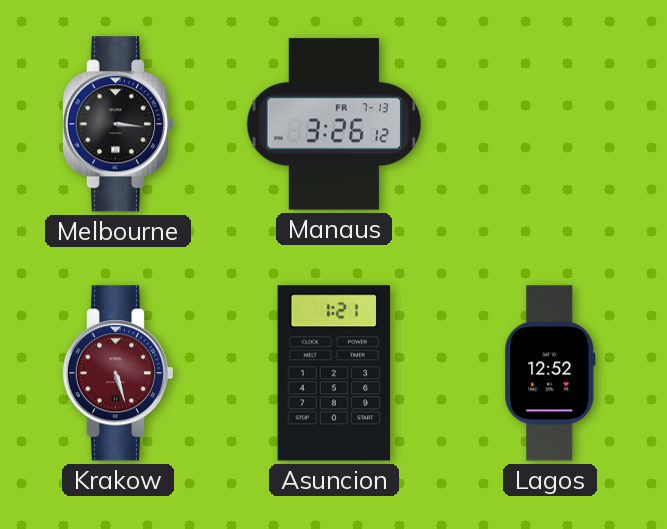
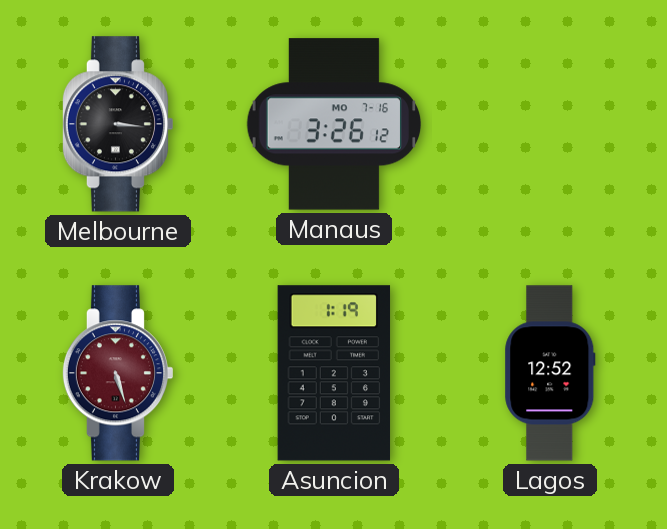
Manaus date: FR 7-13 -> MO 7-16
Asuncion: 1:21 -> 1:19
